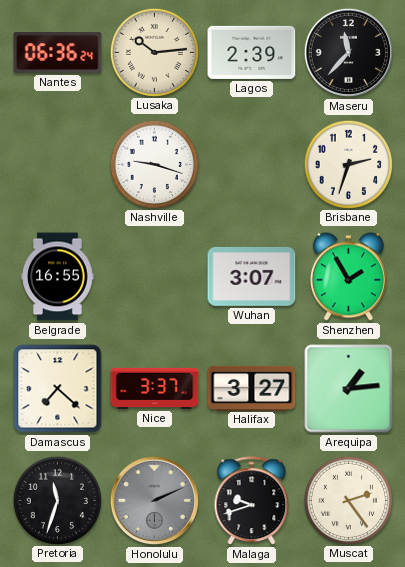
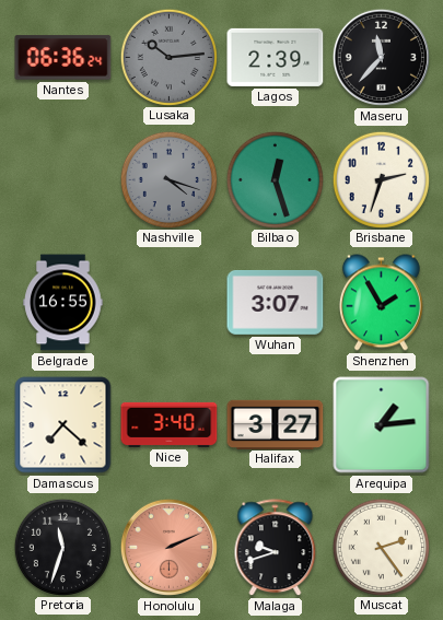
Lusaka dial: cream -> grey
Nashville: 9:18 -> 4:18
Nashville dial: white -> grey
Bilbao: none -> 12:27
Nice: 3:37 -> 3:40
Honolulu dial: grey -> salmon
